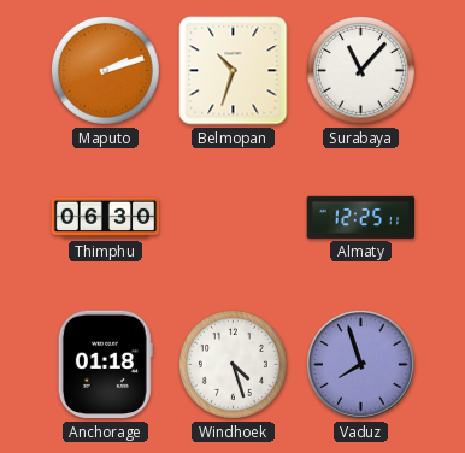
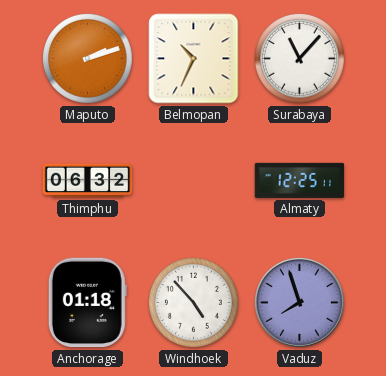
Belmopan: 10:33 -> 10:34
Thimphu: 06:30 -> 06:32
Windhoek: 4:27 -> 4:53
